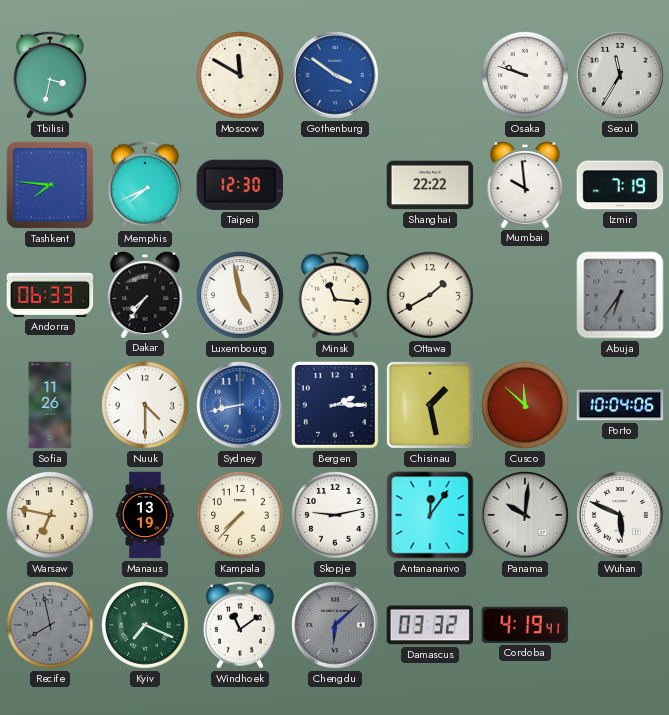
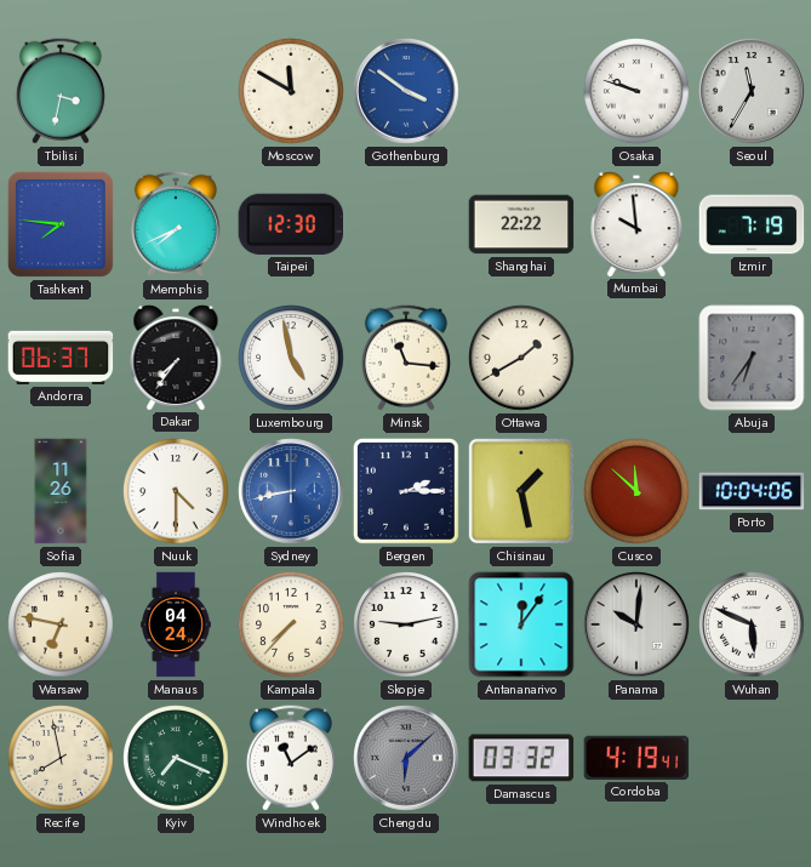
Andorra: 06:33 -> 06:37
Manaus: 13:19 -> 04:24
Recife dial: grey -> cream
